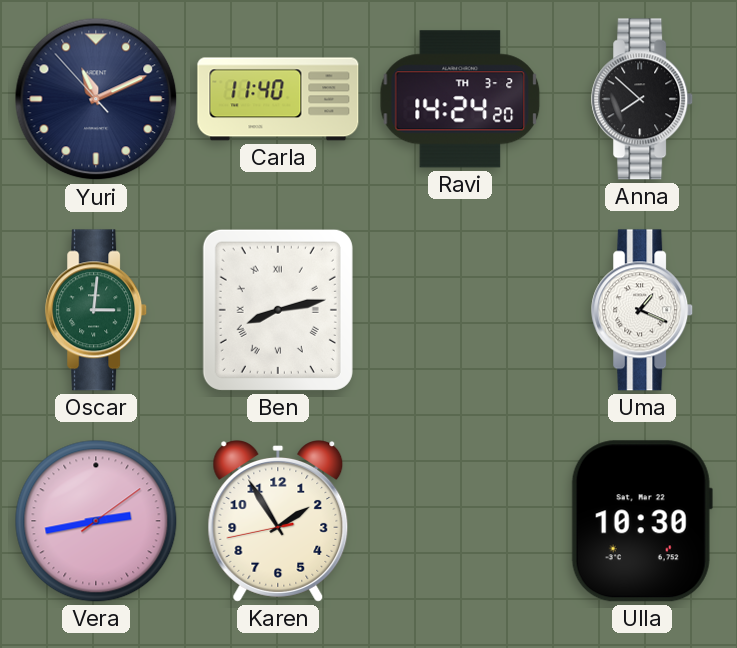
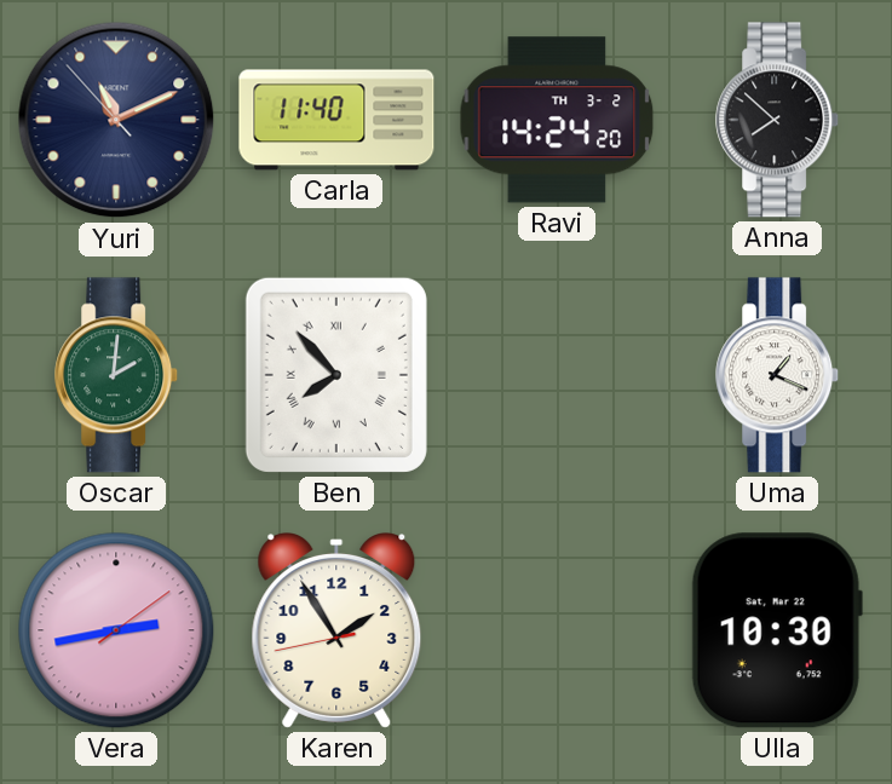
Oscar: 3:01 -> 2:01
Ben: 8:13 -> 7:53
